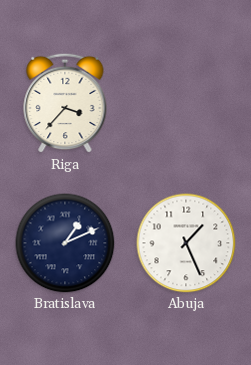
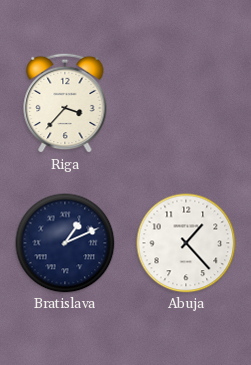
Abuja: 1:26 -> 1:23
